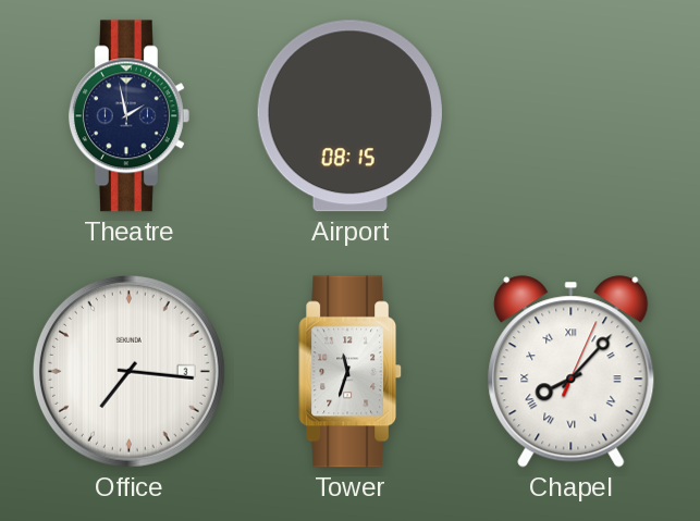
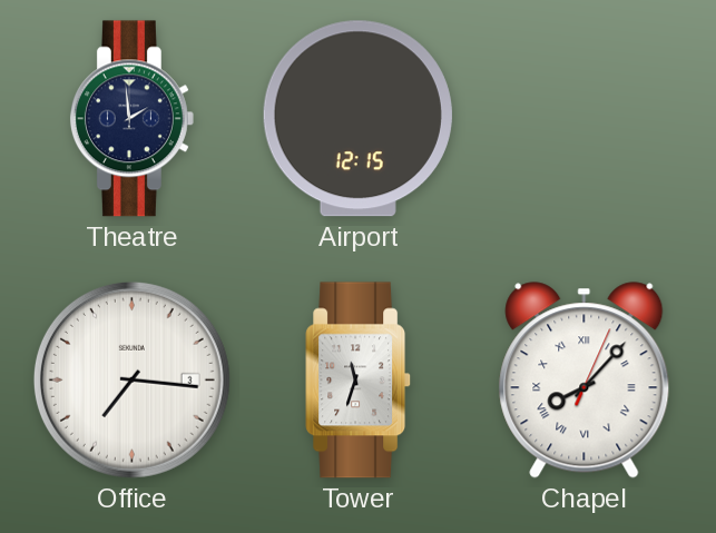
Theatre: 1:58 -> 1:59
Airport: 08:15 -> 12:15
